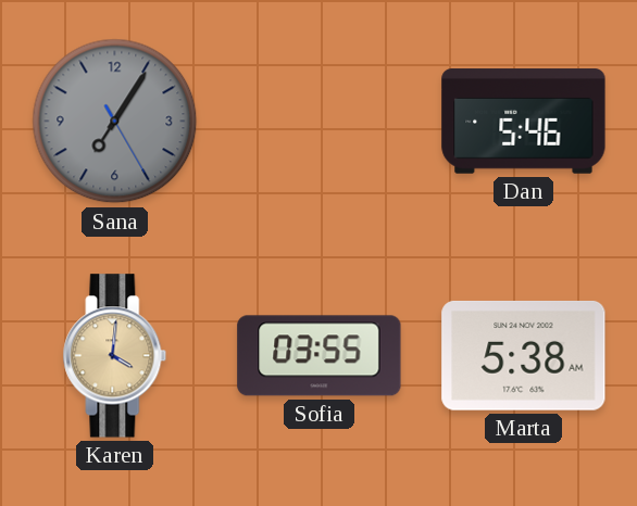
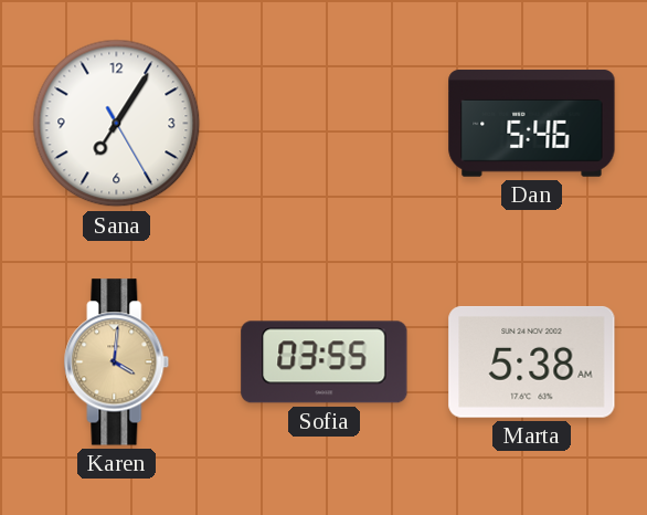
Sana dial: grey -> white
